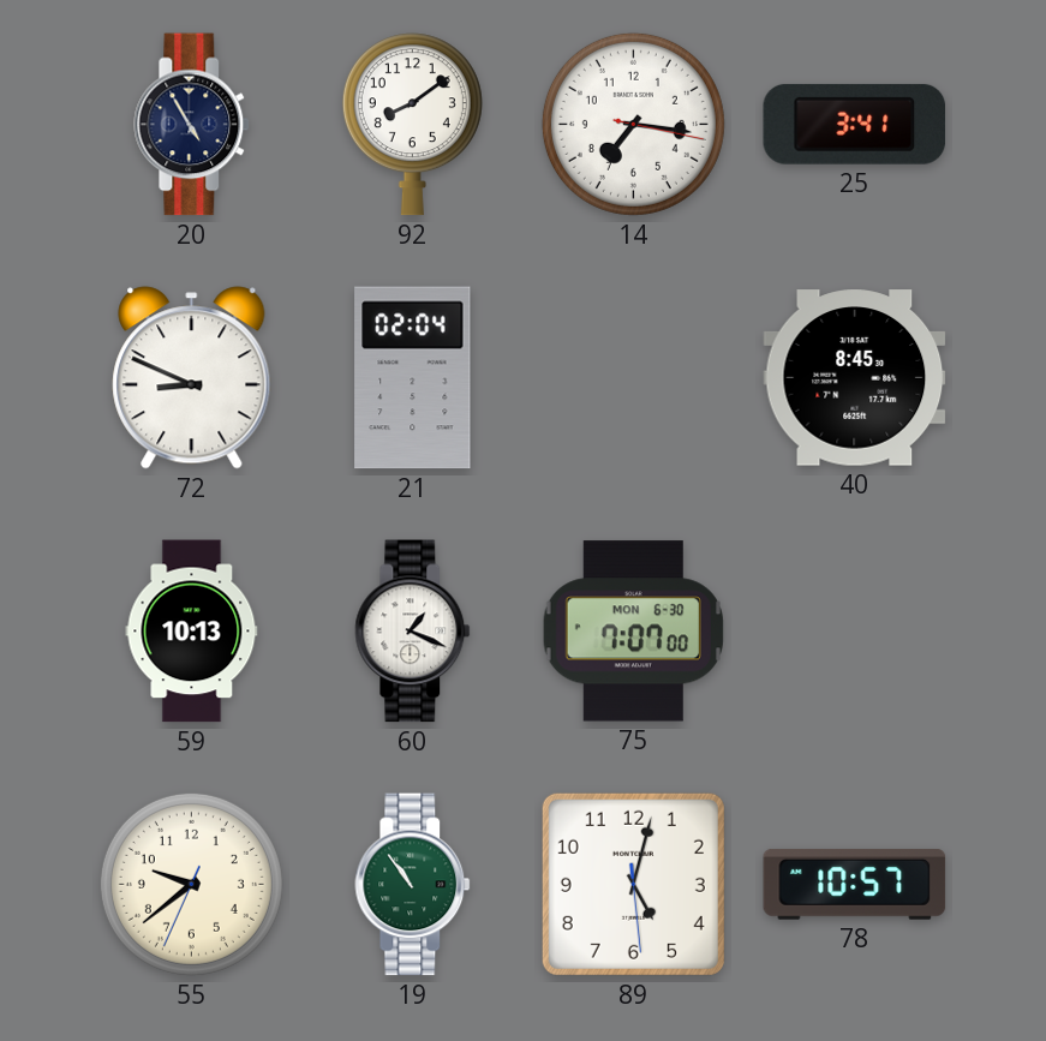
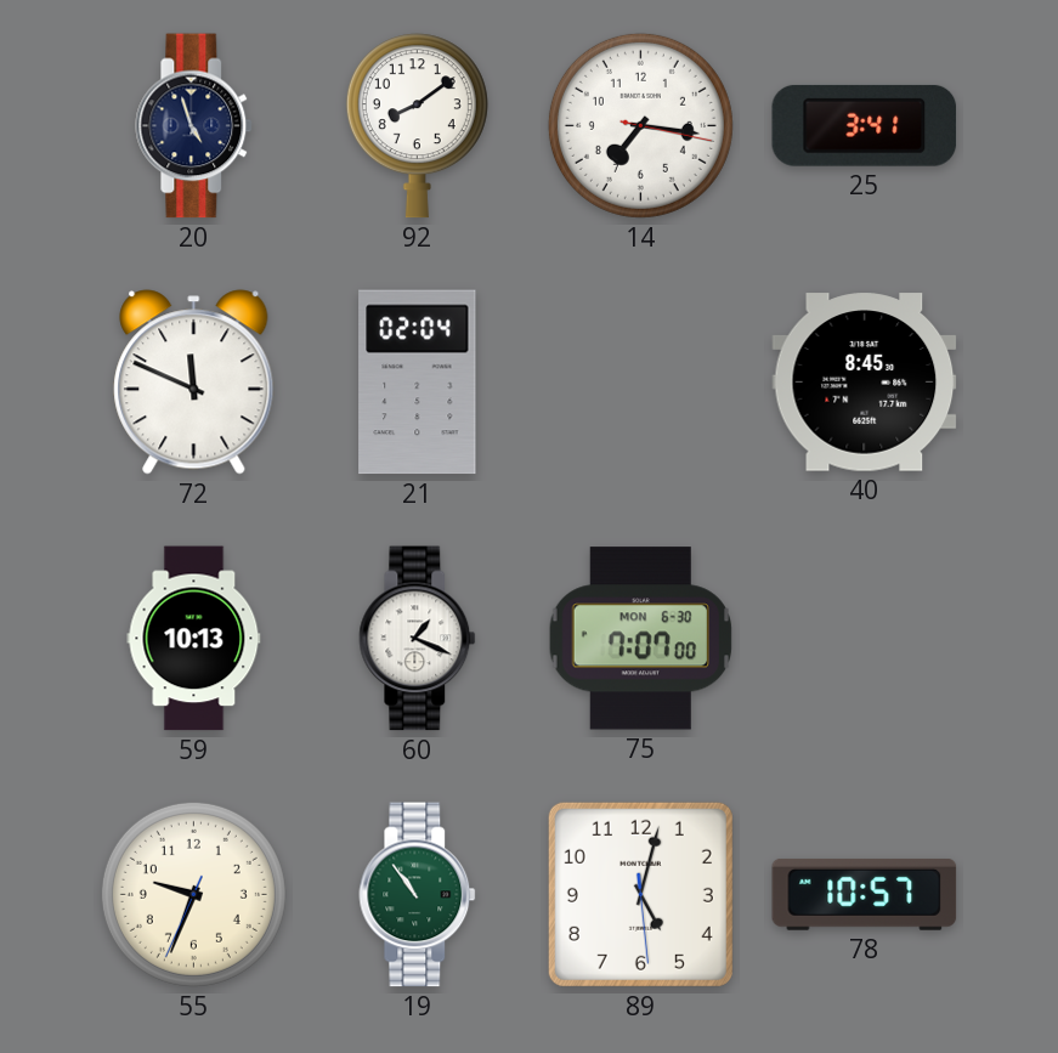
20: 4:55 -> 4:57
72: 8:49 -> 11:49
55: 9:38 -> 9:33
